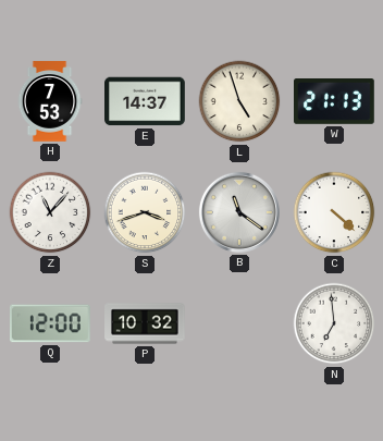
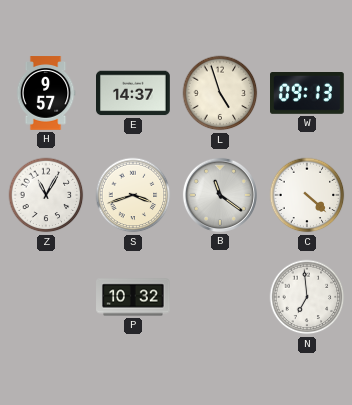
H: 7:53 -> 9:57
W: 21:13 -> 09:13
Z: 11:07 -> 11:05
Q: 12:00 -> none
